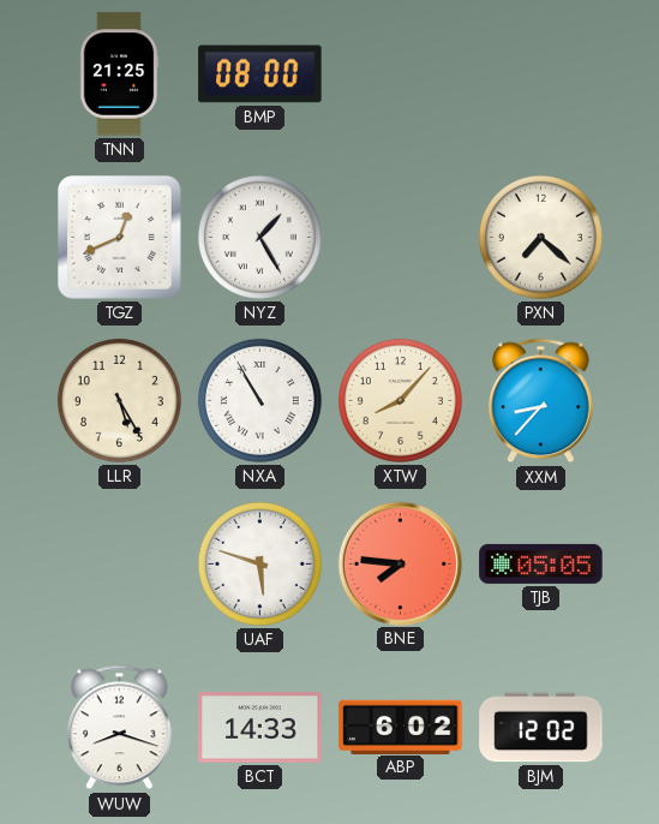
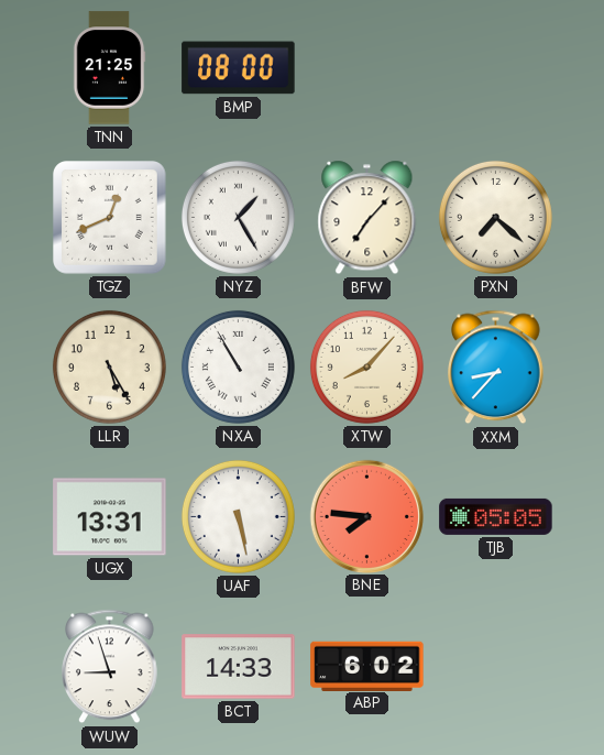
BFW: none -> 7:07
UGX: none -> 13:31
UAF: 5:48 -> 5:28
WUW: 8:18 -> 8:57
BJM: 12:02 -> none
